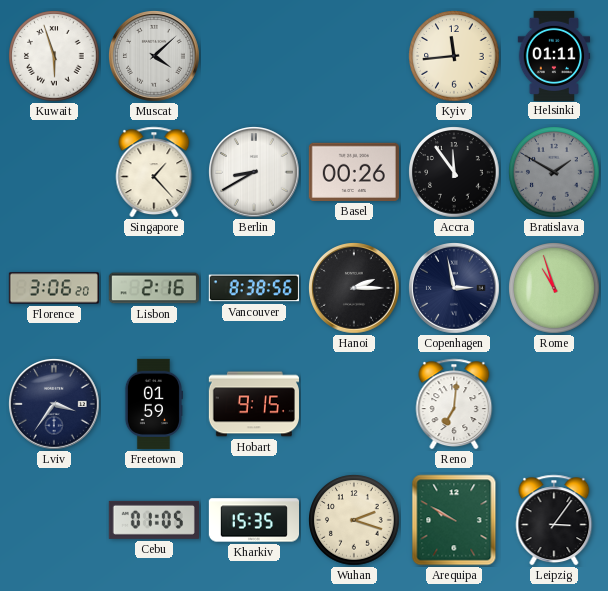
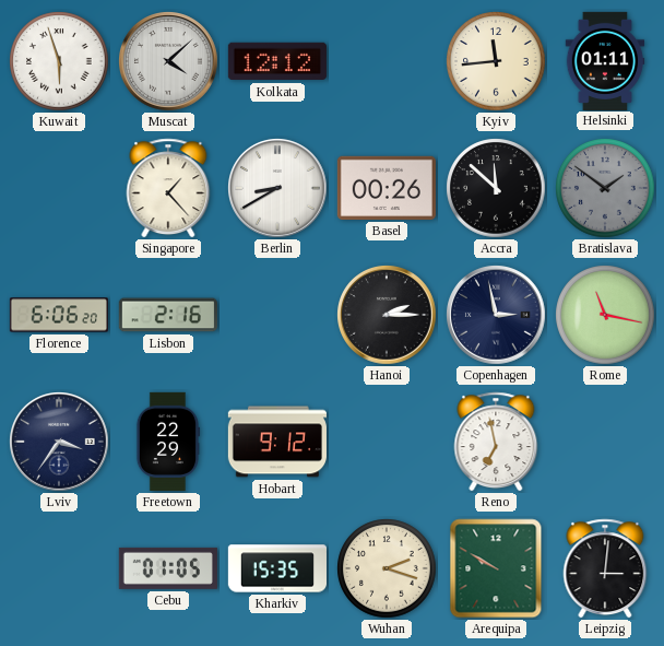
Kolkata: none -> 12:12
Accra: 11:54 -> 11:52
Bratislava: 1:50 -> 1:51
Florence: 3:06 -> 6:06
Vancouver: 8:38 -> none
Rome: 10:57 -> 11:17
Freetown: 01:59 -> 22:29
Hobart: 9:15 -> 9:12
Reno: 7:01 -> 6:58
Leipzig: 3:06 -> 3:01
